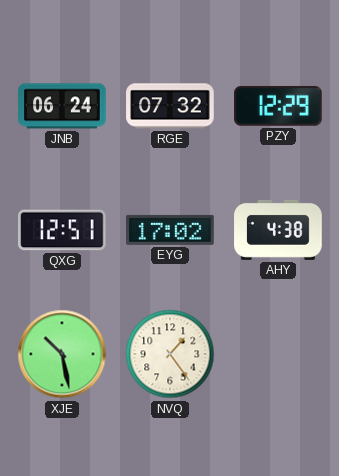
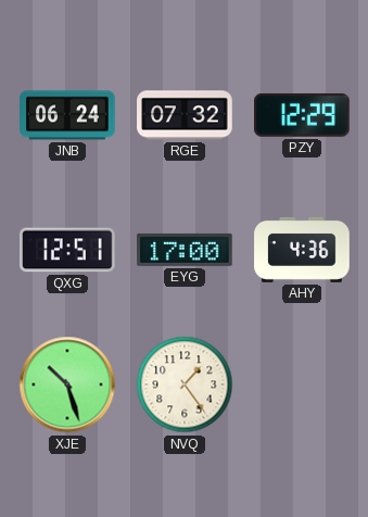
EYG: 17:02 -> 17:00
AHY: 4:38 -> 4:36
XJE: 10:28 -> 10:27
